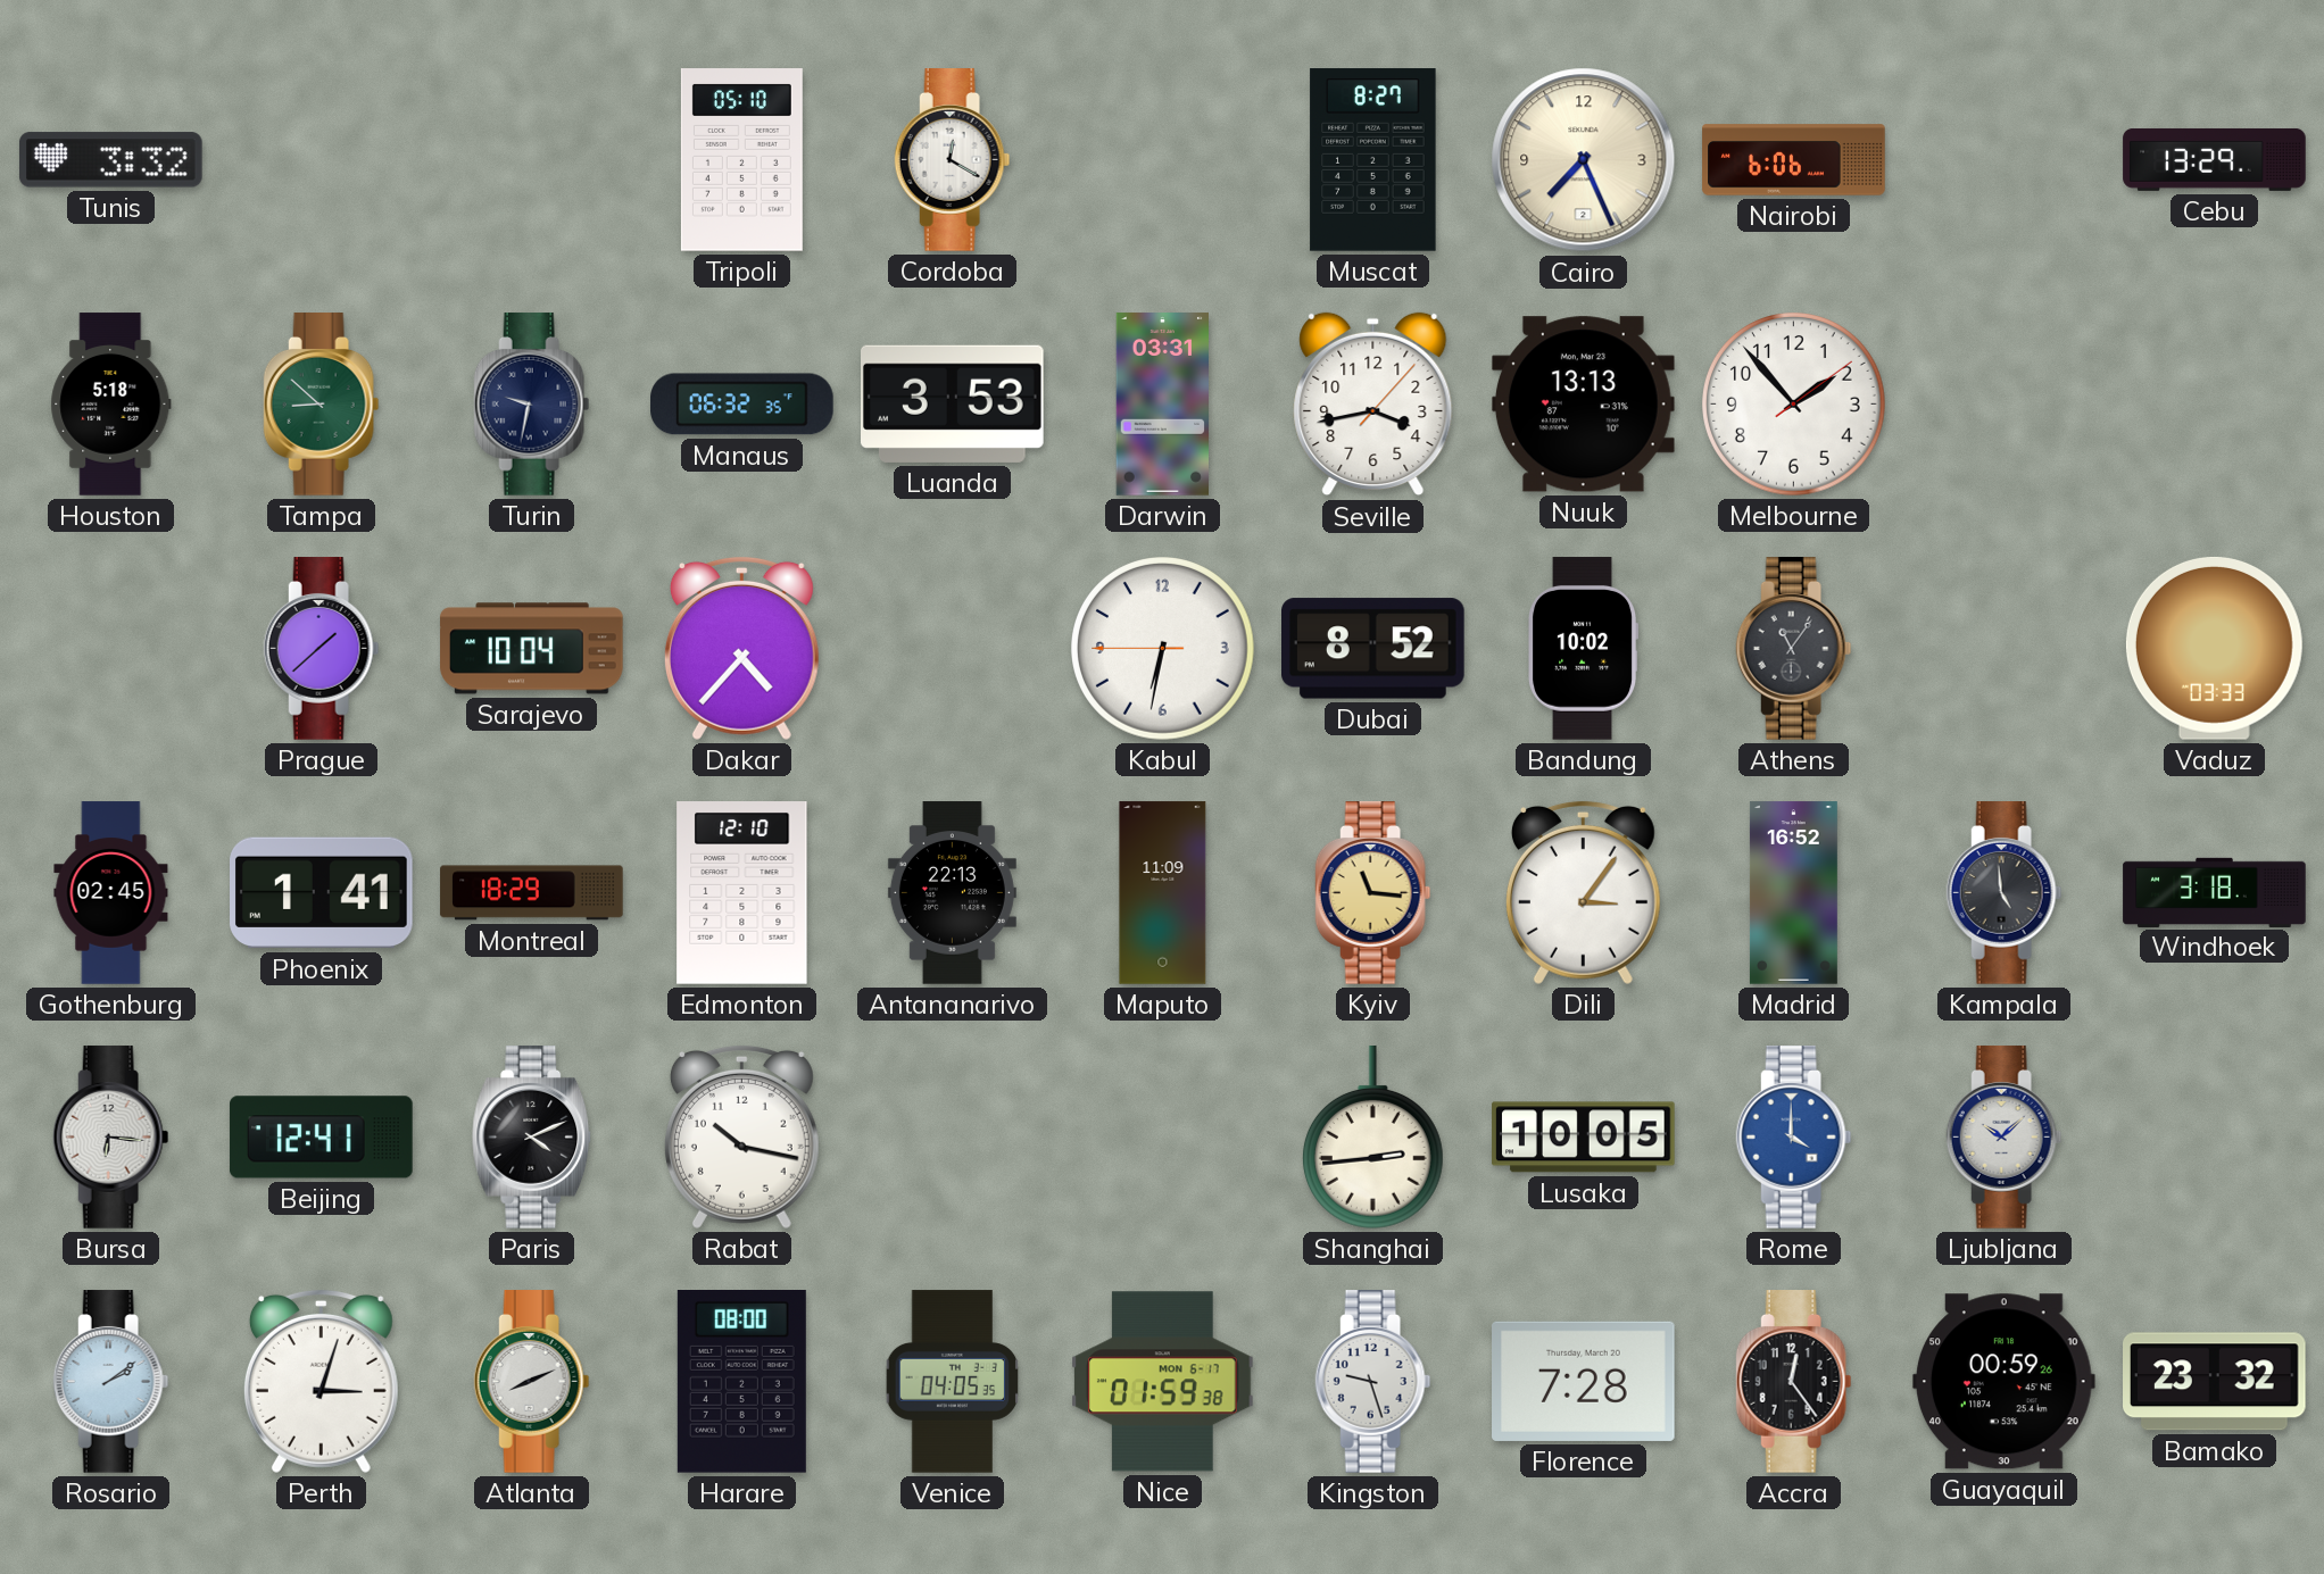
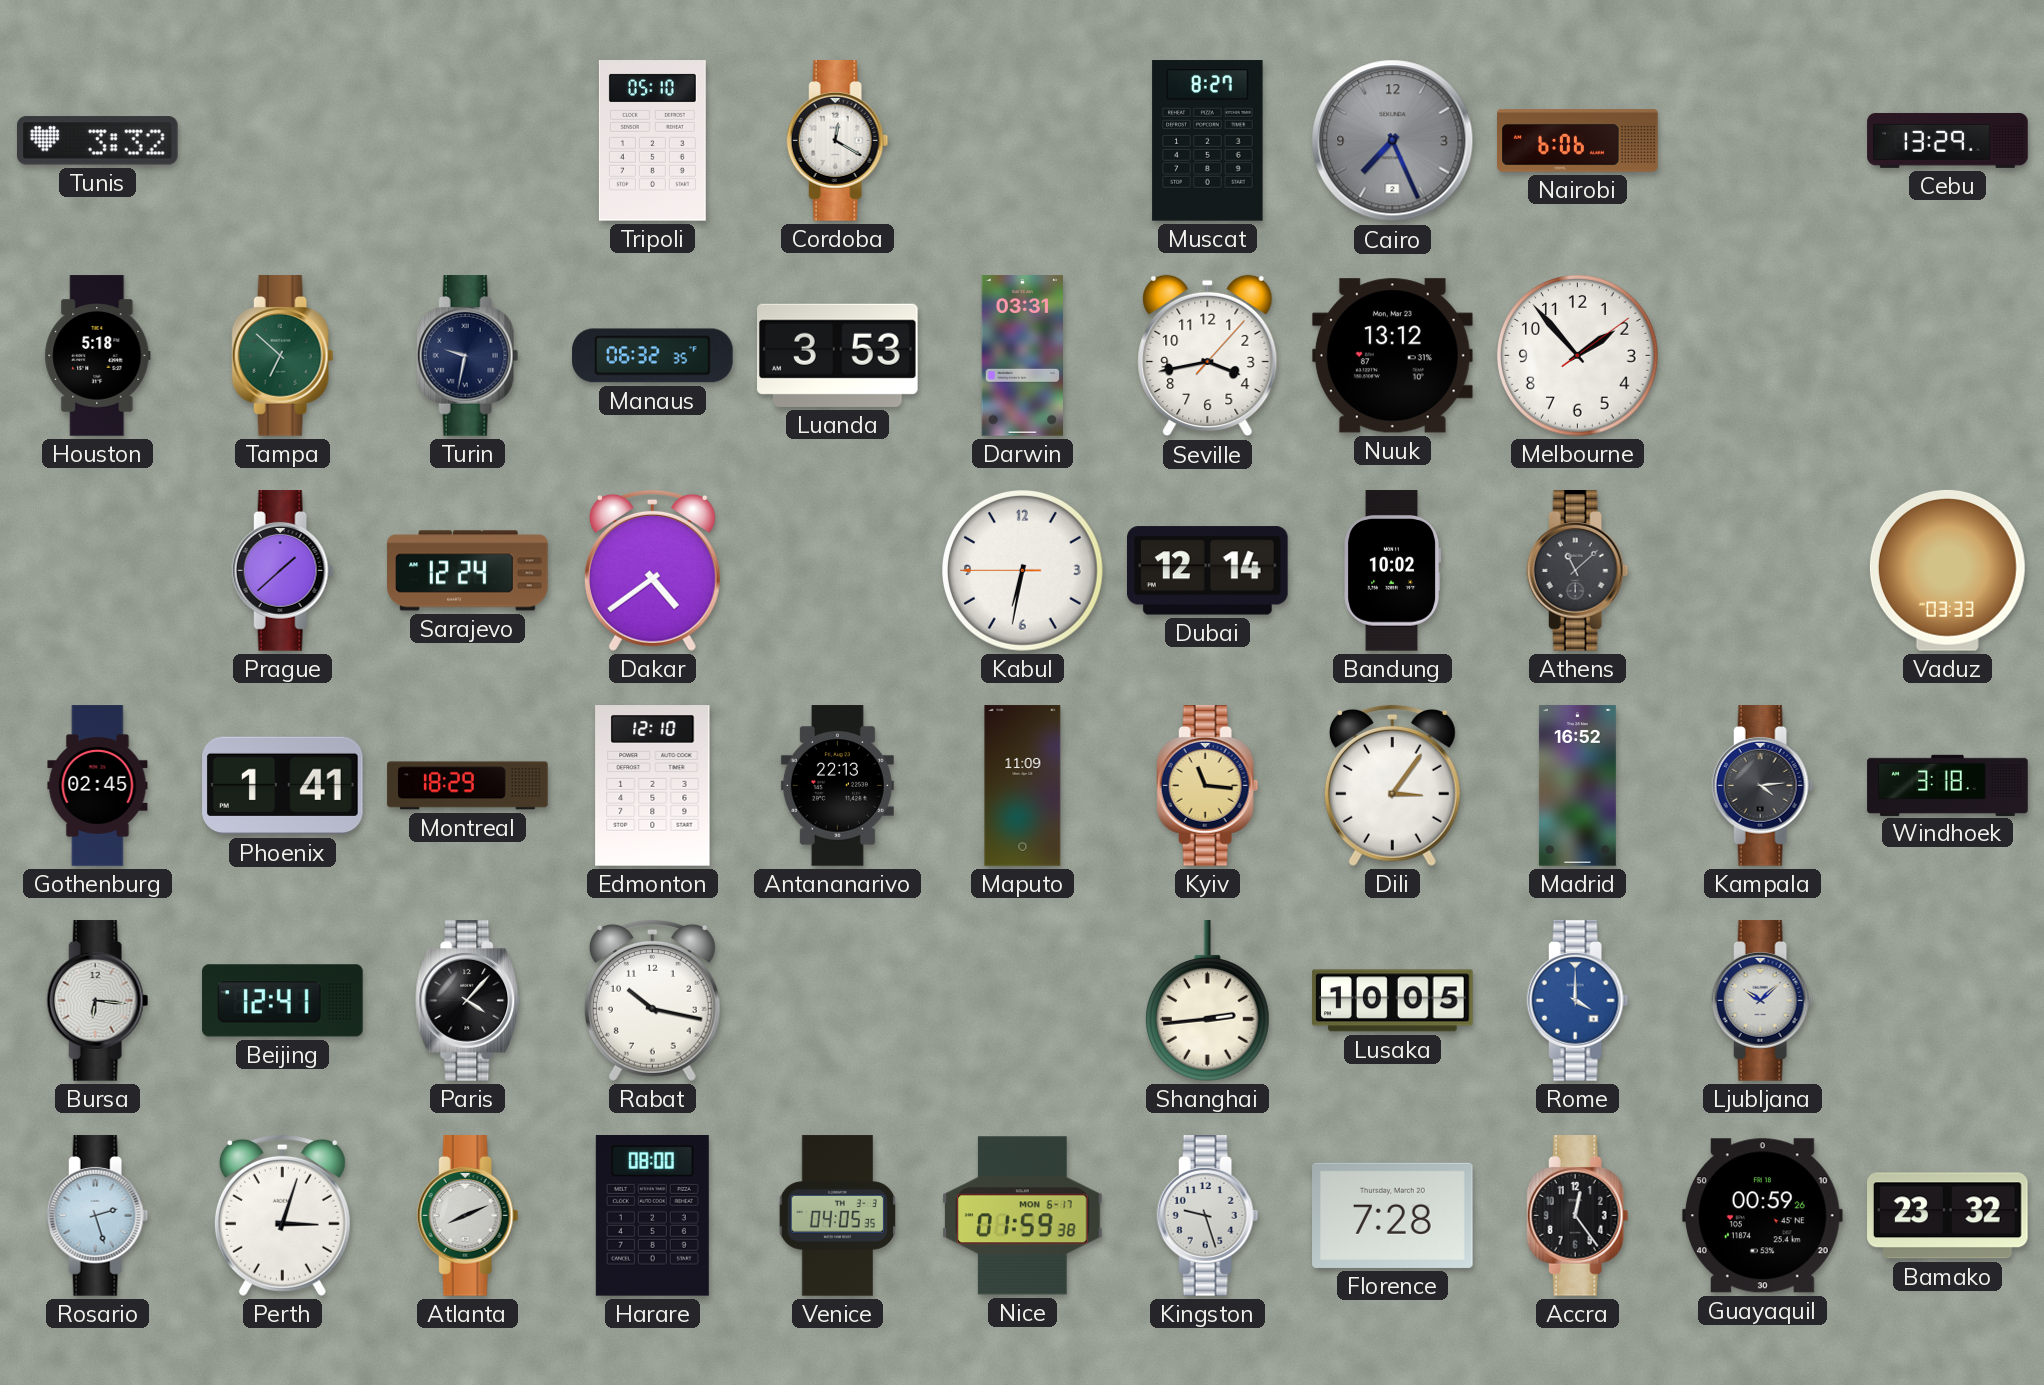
Cairo dial: cream -> grey
Tampa: 8:52 -> 6:52
Nuuk: 13:13 -> 13:12
Sarajevo: 10:04 -> 12:24
Dakar: 4:37 -> 4:39
Dubai: 8:52 -> 12:14
Athens: 11:06 -> 11:08
Kampala: 4:59 -> 4:14
Paris: 4:11 -> 4:07
Rosario: 2:09 -> 2:27
